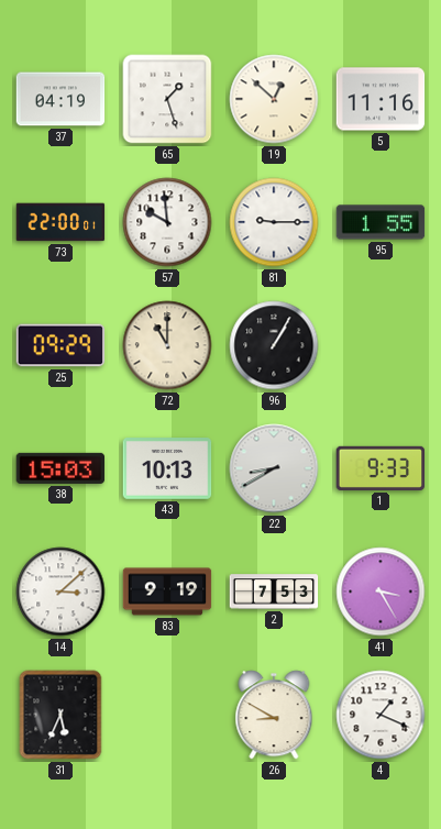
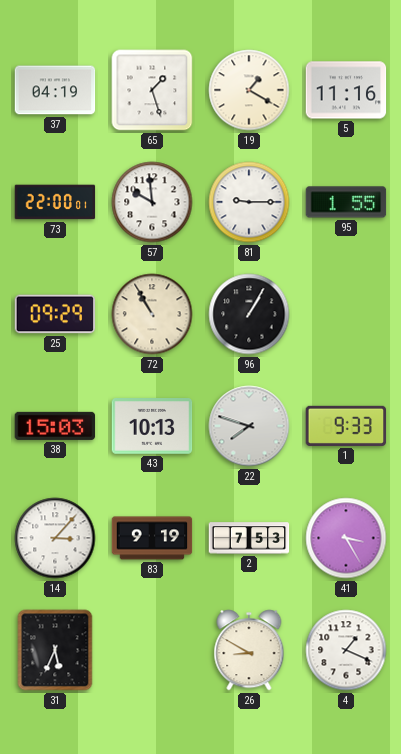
19: 12:52 -> 1:20
72: 11:00 -> 10:55
22: 8:40 -> 7:48
14: 3:08 -> 3:07
